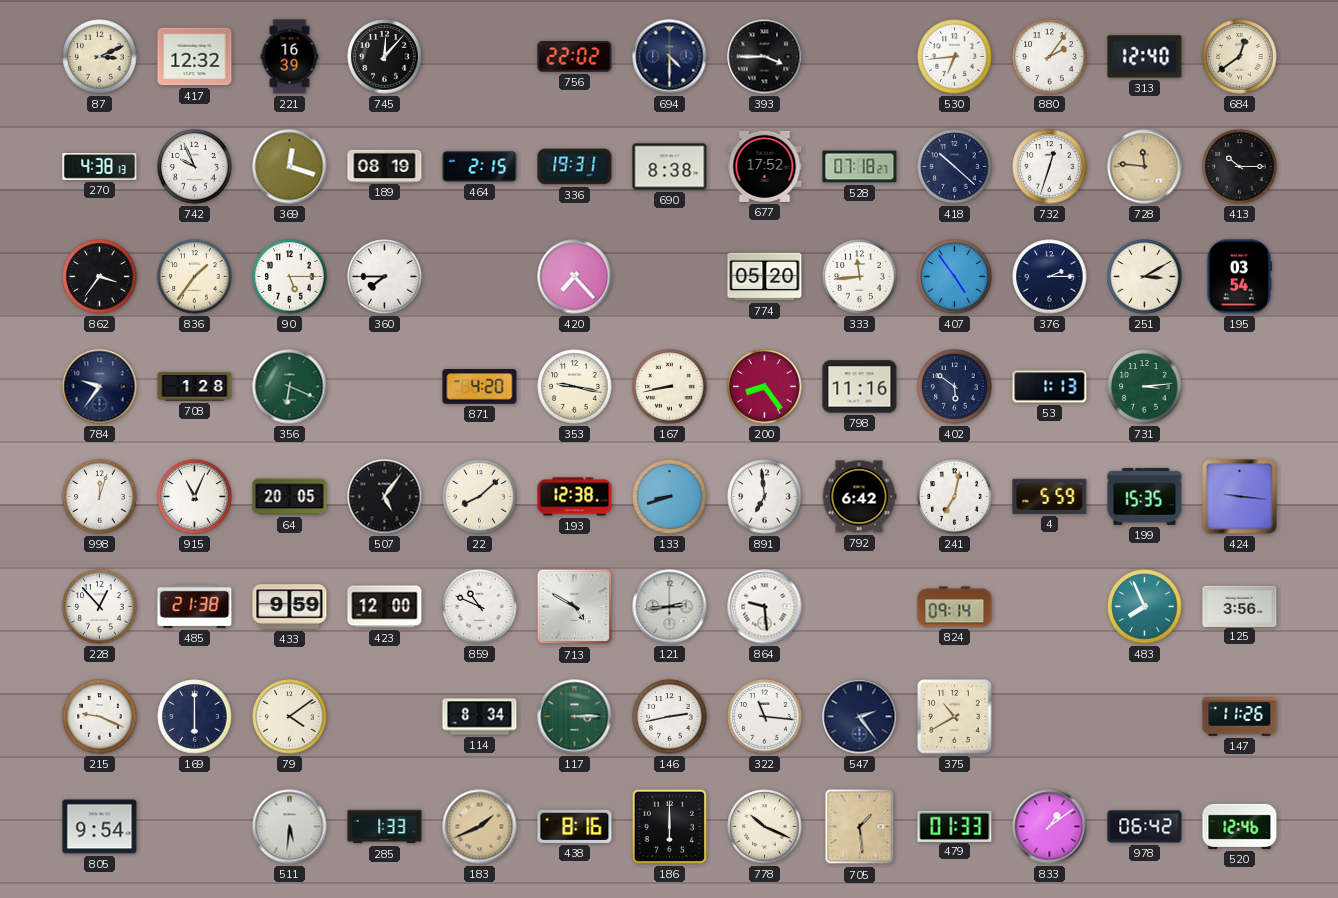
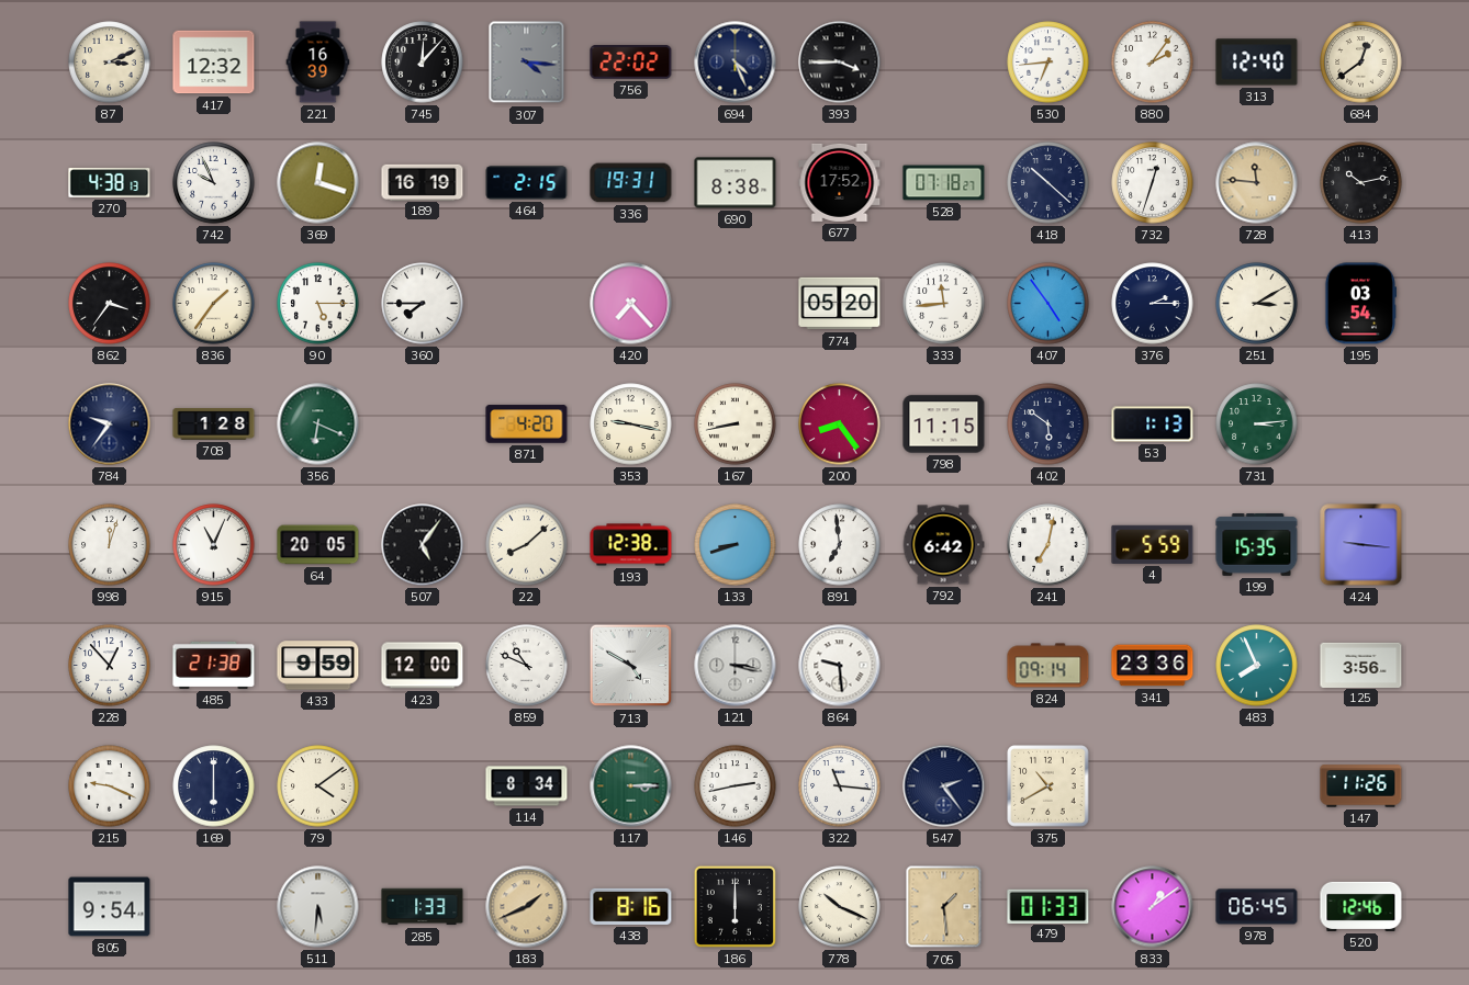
307: none -> 4:16
694: 4:30 -> 4:26
189: 08:19 -> 16:19
413: 10:15 -> 10:13
798: 11:16 -> 11:15
121: 2:44 -> 3:17
341: none -> 23:36
978: 06:42 -> 06:45
